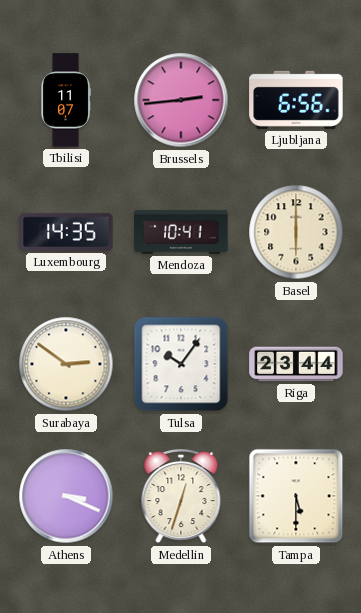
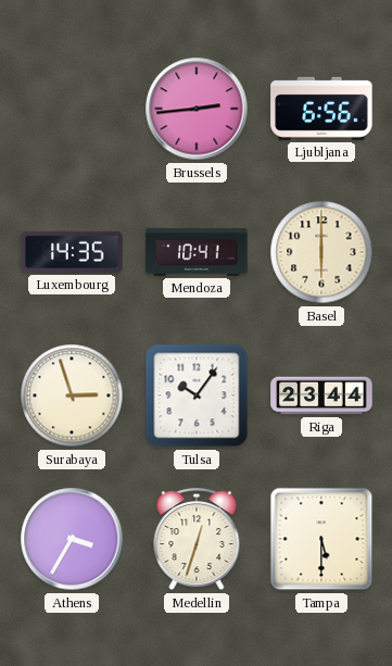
Tbilisi: 11:07 -> none
Surabaya: 2:51 -> 2:57
Athens: 3:19 -> 3:35
